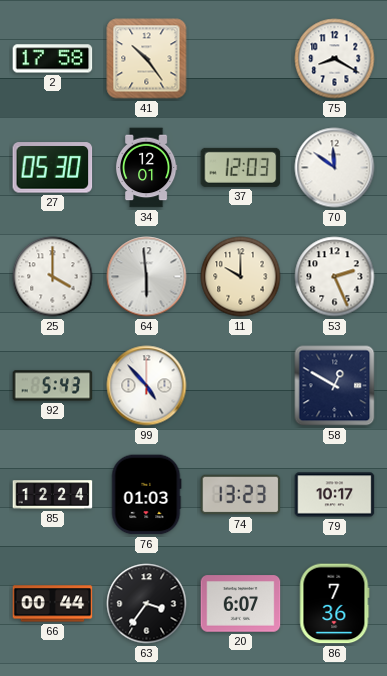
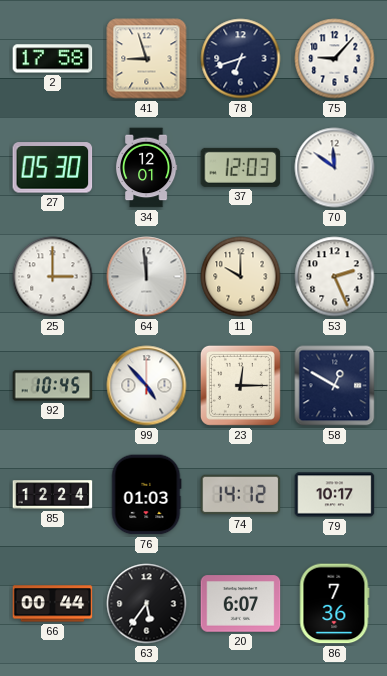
41: 10:24 -> 8:57
78: none -> 6:42
75: 8:20 -> 9:07
25: 4:00 -> 3:00
64: 5:59 -> 11:59
92: 5:43 -> 10:45
23: none -> 12:15
74: 13:23 -> 14:12
63: 3:36 -> 5:36
